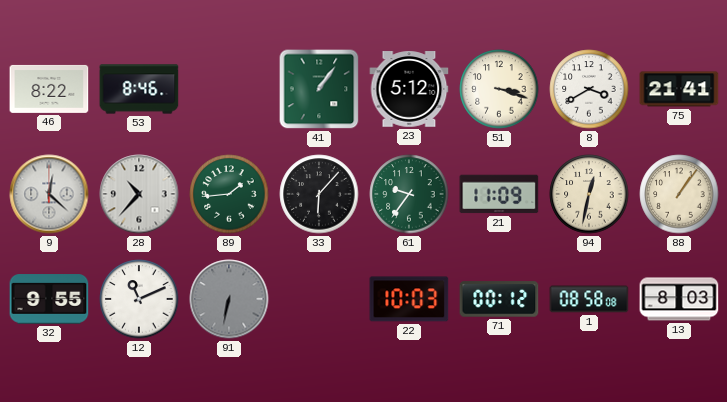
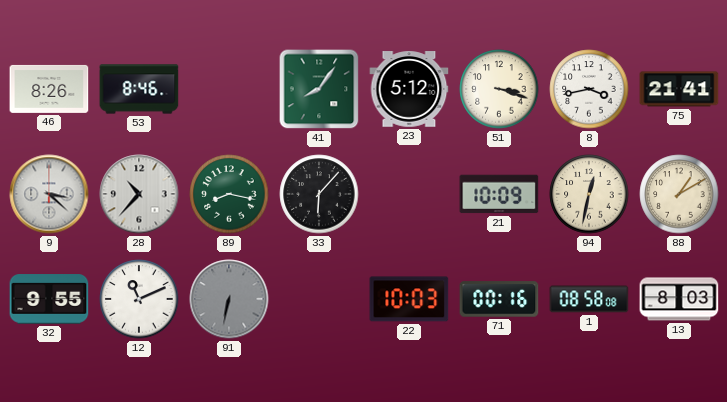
46: 8:22 -> 8:26
41: 1:06 -> 8:06
8: 3:40 -> 3:43
9: 12:22 -> 3:22
89: 1:44 -> 8:17
61: 9:36 -> none
21: 11:09 -> 10:09
88: 1:06 -> 1:10
71: 00:12 -> 00:16
